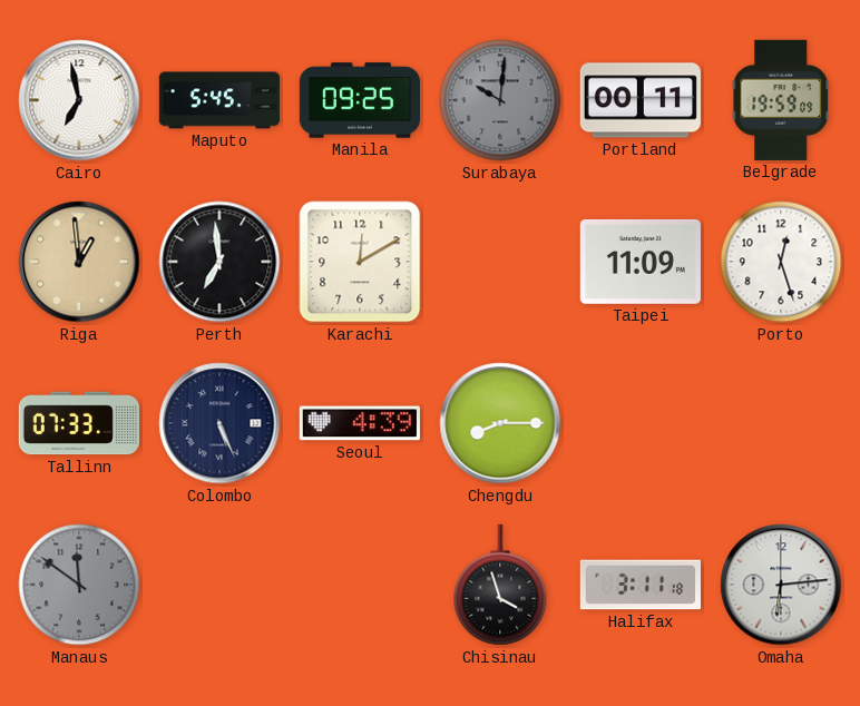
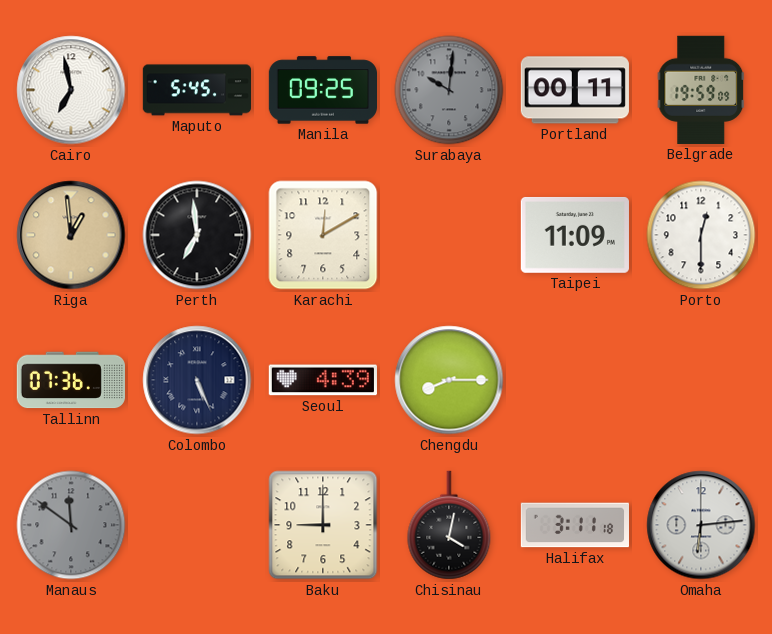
Porto: 12:27 -> 12:30
Tallinn: 07:33 -> 07:36
Baku: none -> 9:00
Chisinau: 3:57 -> 4:02
